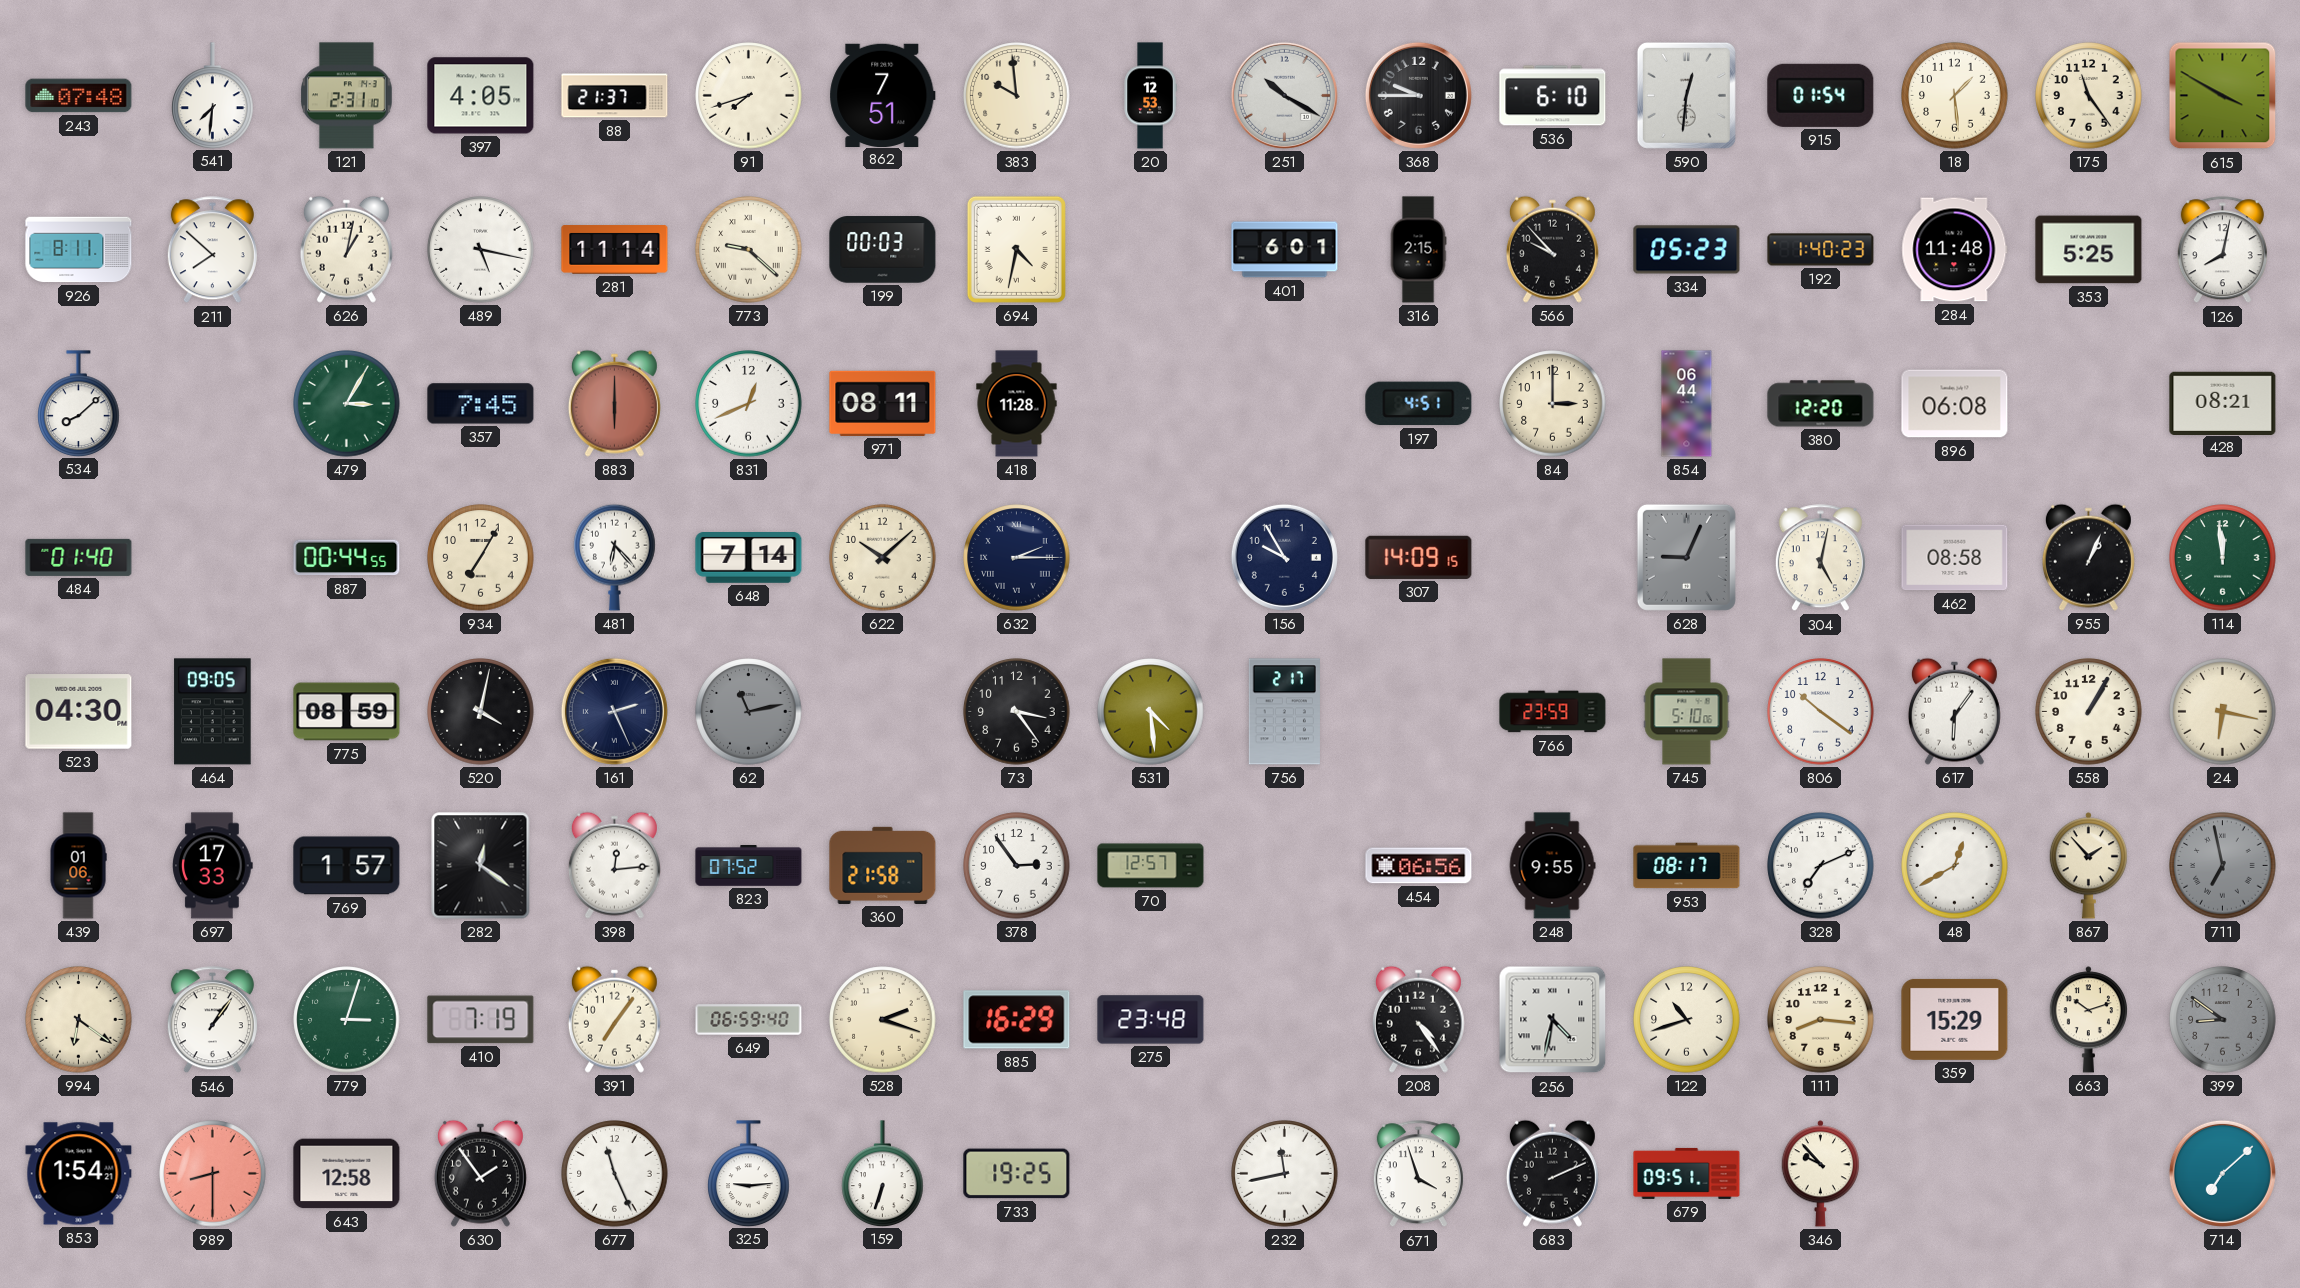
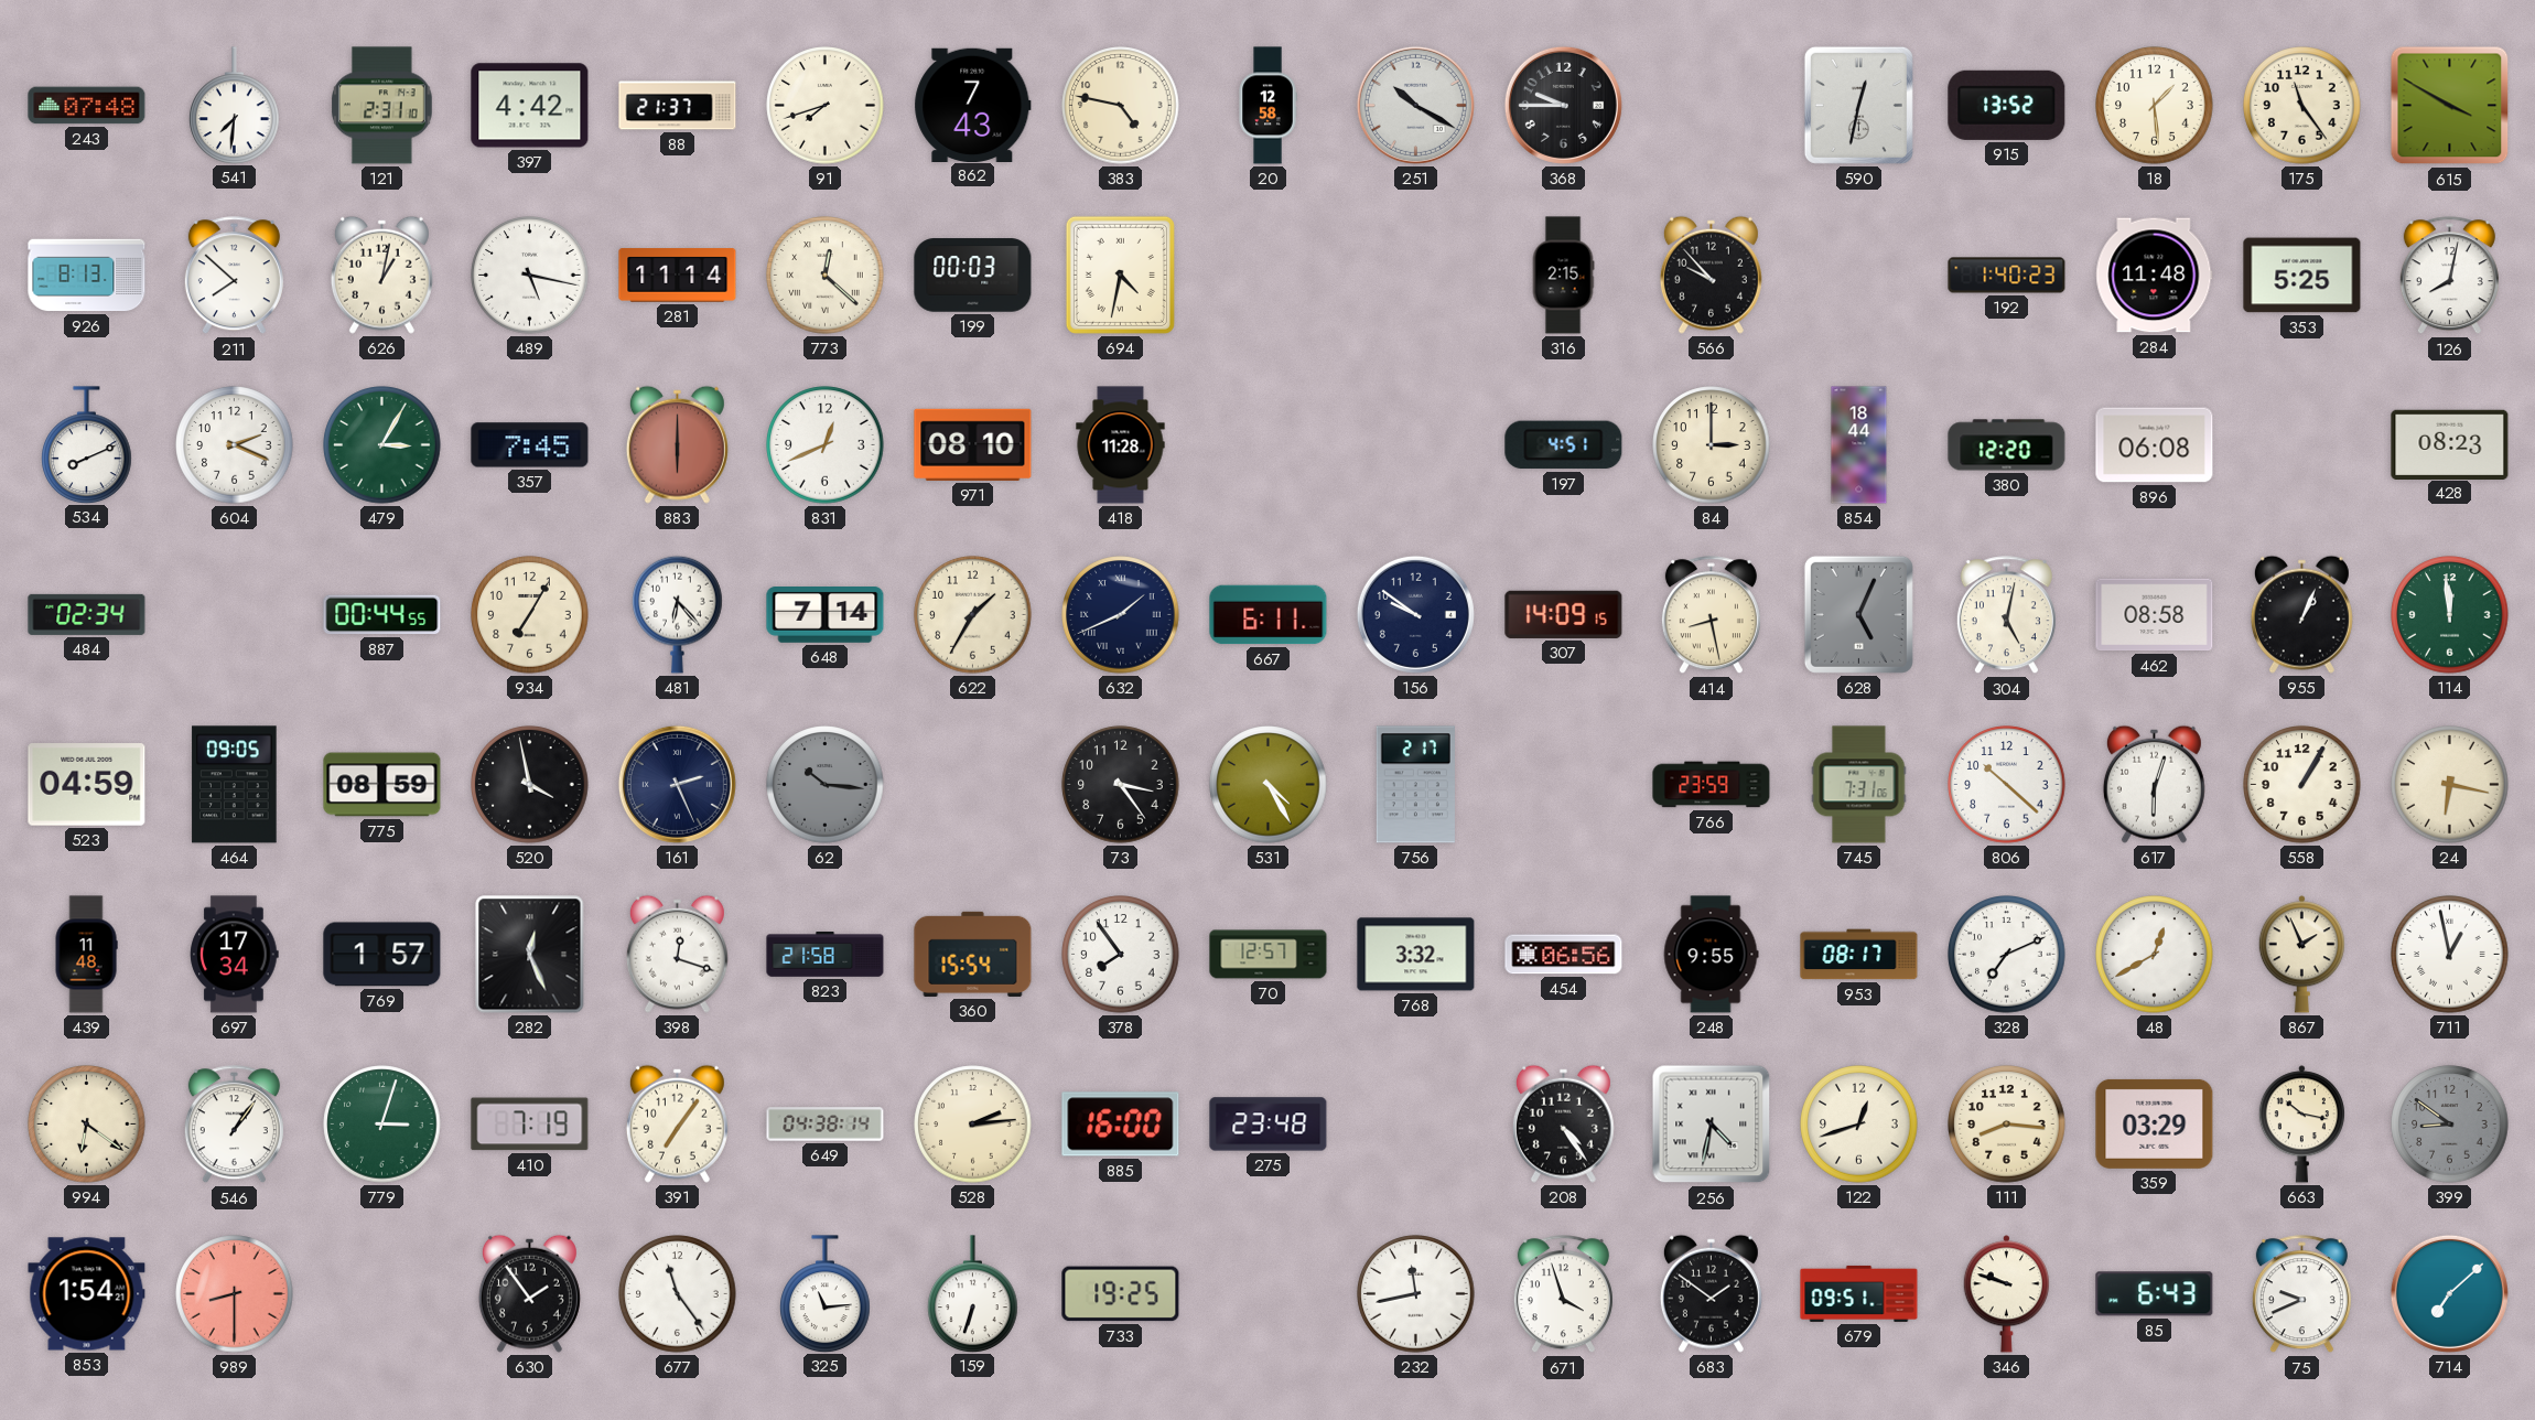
397: 4:05 -> 4:42
862: 7:51 -> 7:43
383: 9:59 -> 4:47
20: 12:53 -> 12:58
536: 6:10 -> none
590: 12:31 -> 12:32
915: 01:54 -> 13:52
926: 8:11 -> 8:13
773: 9:22 -> 12:22
401: 6:01 -> none
334: 05:23 -> none
534: 8:08 -> 8:11
604: none -> 2:19
971: 08:11 -> 08:10
854: 06:44 -> 18:44
428: 08:21 -> 08:23
484: 01:40 -> 02:34
622: 10:08 -> 1:35
632: 2:15 -> 1:41
667: none -> 6:11
156: 9:55 -> 9:51
414: none -> 8:28
628: 9:04 -> 5:04
523: 04:30 -> 04:59
520: 4:02 -> 3:58
62: 11:13 -> 10:16
531: 4:29 -> 4:25
745: 5:10 -> 7:31
806: 10:21 -> 10:22
617: 6:06 -> 6:03
439: 01:06 -> 11:48
697: 17:33 -> 17:34
282: 12:21 -> 12:26
398: 12:14 -> 12:18
823: 07:52 -> 21:58
360: 21:58 -> 15:54
378: 2:54 -> 7:54
768: none -> 3:32
867: 1:53 -> 1:56
711: 6:58 -> 12:58
711 dial: grey -> white
649: 06:59 -> 04:38
528: 2:18 -> 2:14
885: 16:29 -> 16:00
122: 10:42 -> 12:42
359: 15:29 -> 03:29
663: 10:12 -> 10:17
643: 12:58 -> none
677: 11:26 -> 11:24
325: 9:14 -> 11:14
683: 2:11 -> 1:51
346: 9:53 -> 9:48
85: none -> 6:43
75: none -> 9:41
